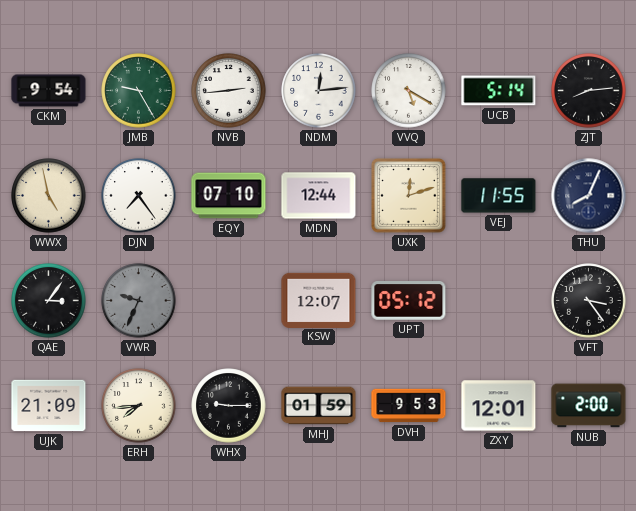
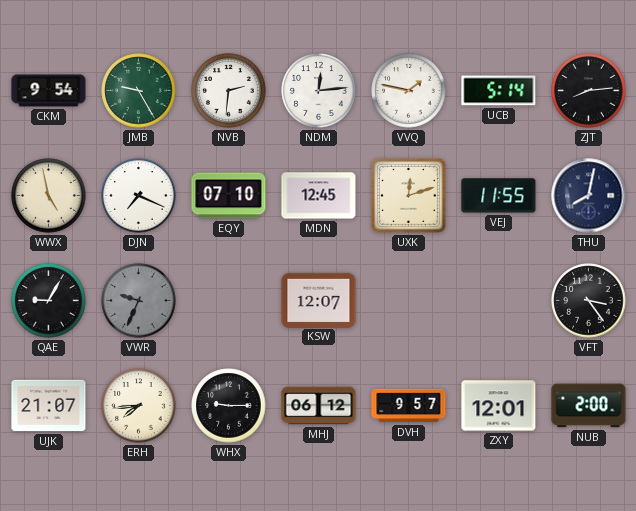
NVB: 2:44 -> 2:31
VVQ: 5:20 -> 1:47
DJN: 7:24 -> 7:19
MDN: 12:44 -> 12:45
THU: 8:04 -> 8:02
QAE: 3:06 -> 9:05
UPT: 05:12 -> none
UJK: 21:09 -> 21:07
MHJ: 01:59 -> 06:12
DVH: 9:53 -> 9:57
